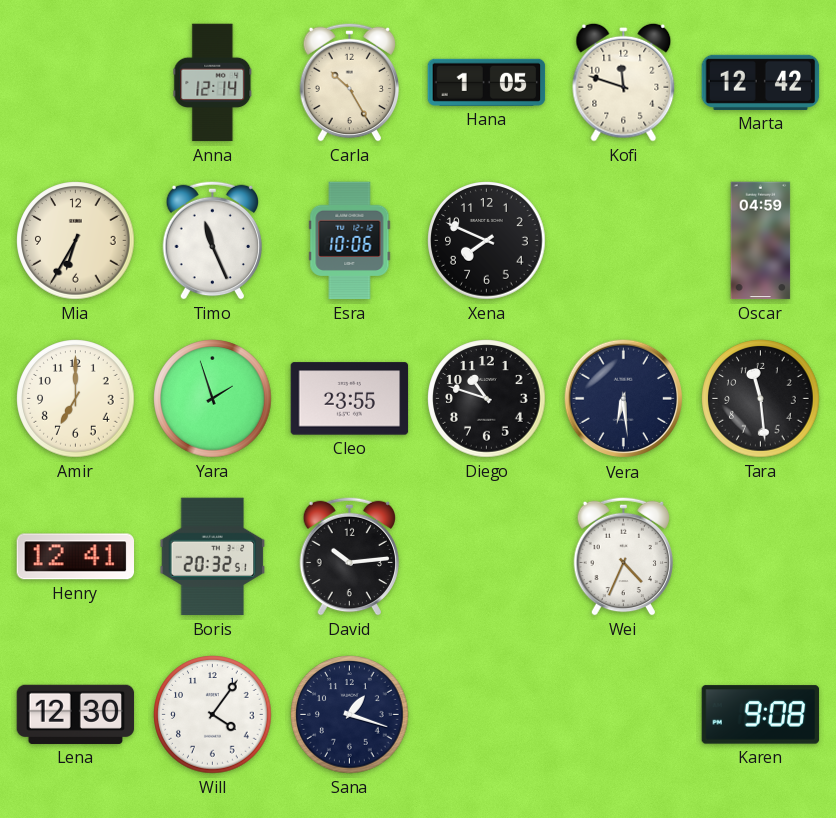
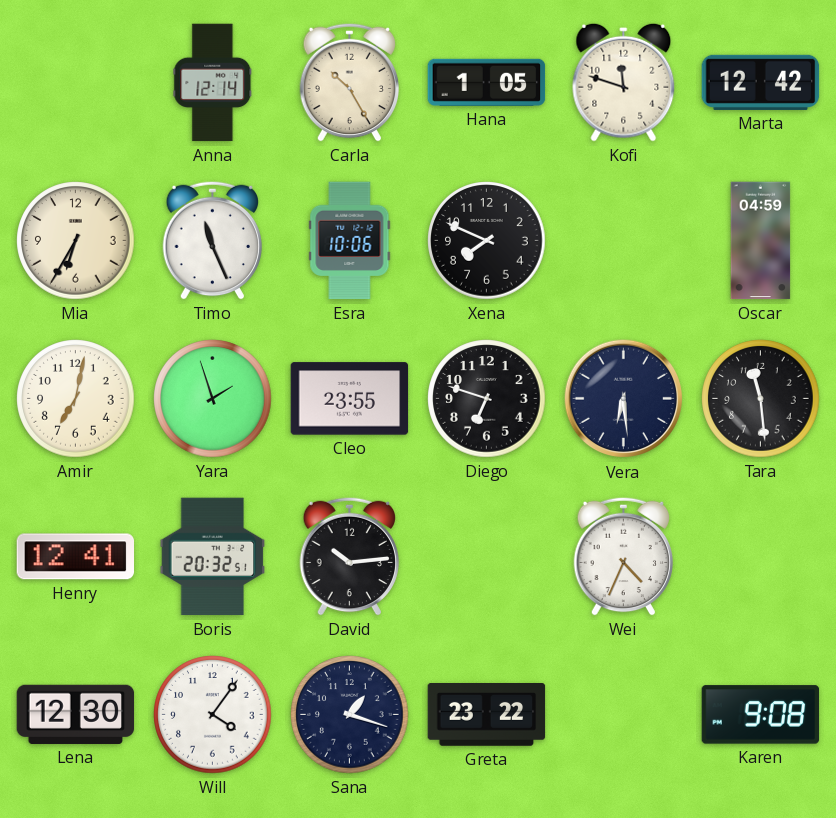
Amir: 7:00 -> 7:02
Diego: 10:48 -> 6:48
Greta: none -> 23:22
